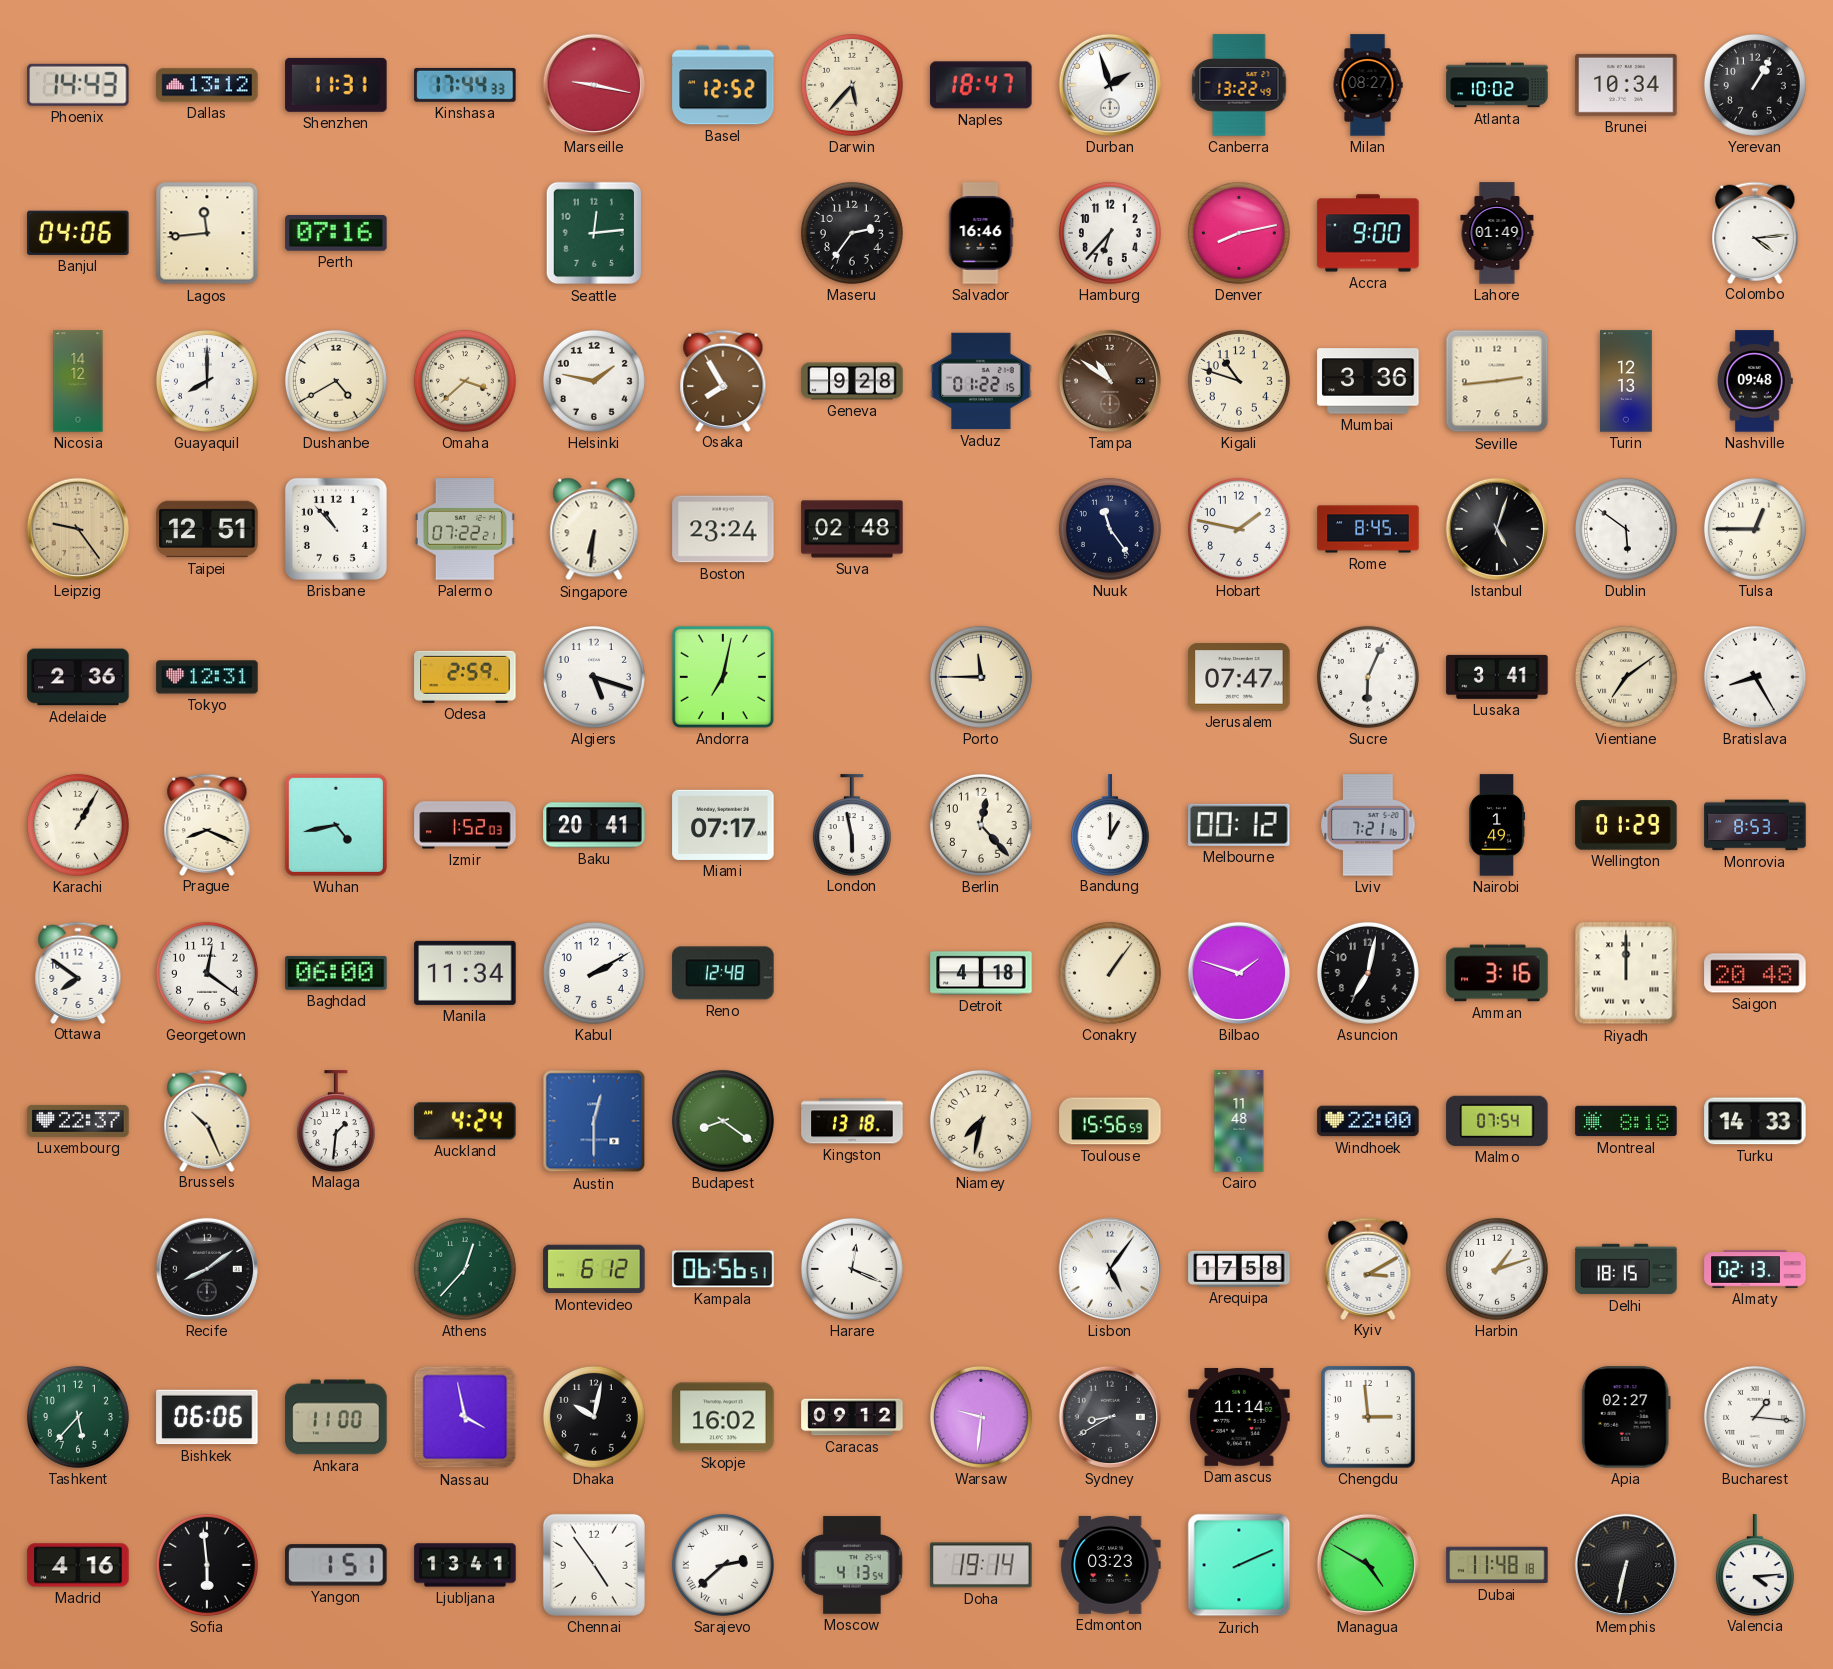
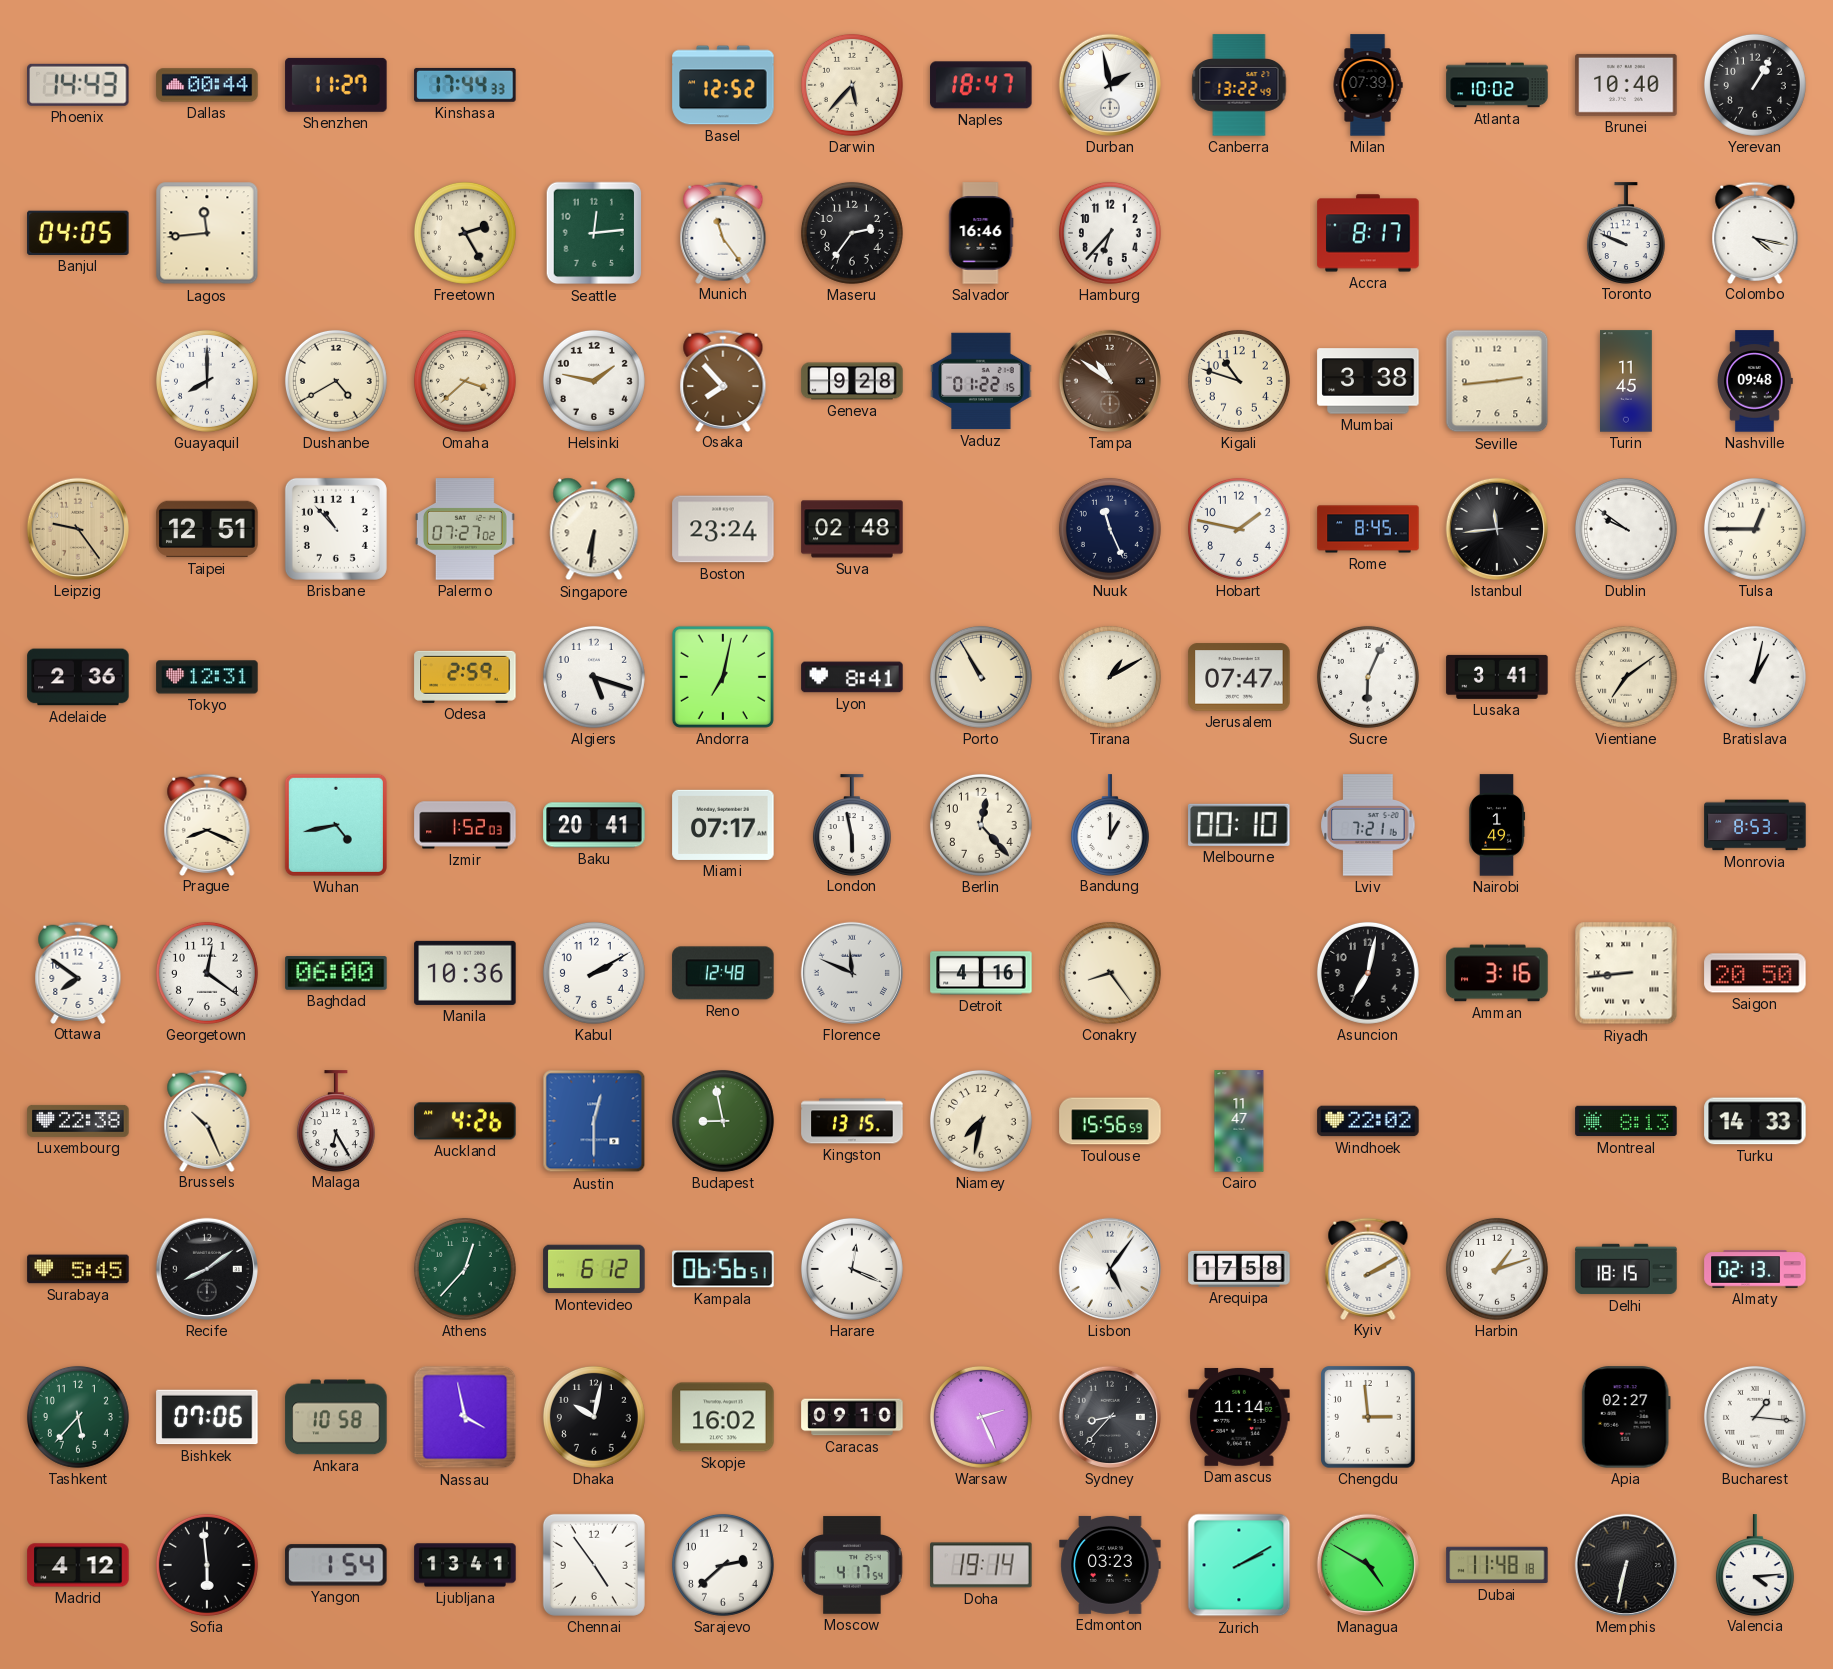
Dallas: 13:12 -> 00:44
Shenzhen: 11:31 -> 11:27
Marseille: 9:17 -> none
Durban: 1:57 -> 1:58
Milan: 08:27 -> 07:39
Brunei: 10:34 -> 10:40
Banjul: 04:06 -> 04:05
Perth: 07:16 -> none
Freetown: none -> 2:25
Munich: none -> 11:24
Denver: 8:13 -> none
Accra: 9:00 -> 8:17
Lahore: 01:49 -> none
Toronto: none -> 9:49
Colombo: 4:14 -> 4:17
Nicosia: 14:12 -> none
Osaka: 7:55 -> 7:53
Mumbai: 3:36 -> 3:38
Turin: 12:13 -> 11:45
Palermo: 07:22 -> 07:27
Nuuk: 11:24 -> 11:26
Istanbul: 5:03 -> 11:44
Dublin: 5:51 -> 9:51
Lyon: none -> 8:41
Porto: 11:45 -> 10:55
Tirana: none -> 1:10
Bratislava: 8:25 -> 1:02
Karachi: 1:05 -> none
Melbourne: 00:12 -> 00:10
Wellington: 01:29 -> none
Manila: 11:34 -> 10:36
Florence: none -> 11:49
Detroit: 4:18 -> 4:16
Conakry: 1:06 -> 8:24
Bilbao: 1:48 -> none
Riyadh: 12:00 -> 8:44
Saigon: 20:48 -> 20:50
Luxembourg: 22:37 -> 22:38
Malaga: 1:31 -> 6:25
Auckland: 4:24 -> 4:26
Budapest: 8:21 -> 8:58
Kingston: 13:18 -> 13:15
Cairo: 11:48 -> 11:47
Windhoek: 22:00 -> 22:02
Malmo: 07:54 -> none
Montreal: 8:18 -> 8:13
Surabaya: none -> 5:45
Kyiv: 3:10 -> 2:10
Bishkek: 06:06 -> 07:06
Ankara: 11:00 -> 10:58
Caracas: 09:12 -> 09:10
Warsaw: 9:31 -> 2:26
Sydney: 8:40 -> 8:37
Madrid: 4:16 -> 4:12
Yangon: 1:51 -> 1:54
Sarajevo numerals: Roman -> Arabic
Moscow: 4:13 -> 4:17
Zurich: 2:11 -> 2:10
